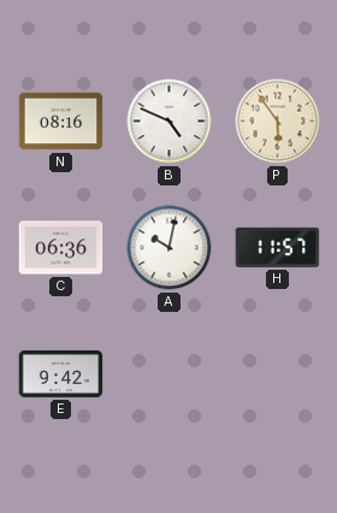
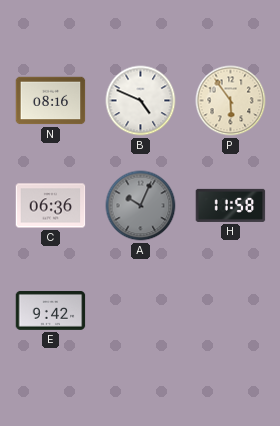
A: 10:02 -> 10:04
A dial: white -> grey
H: 11:57 -> 11:58
